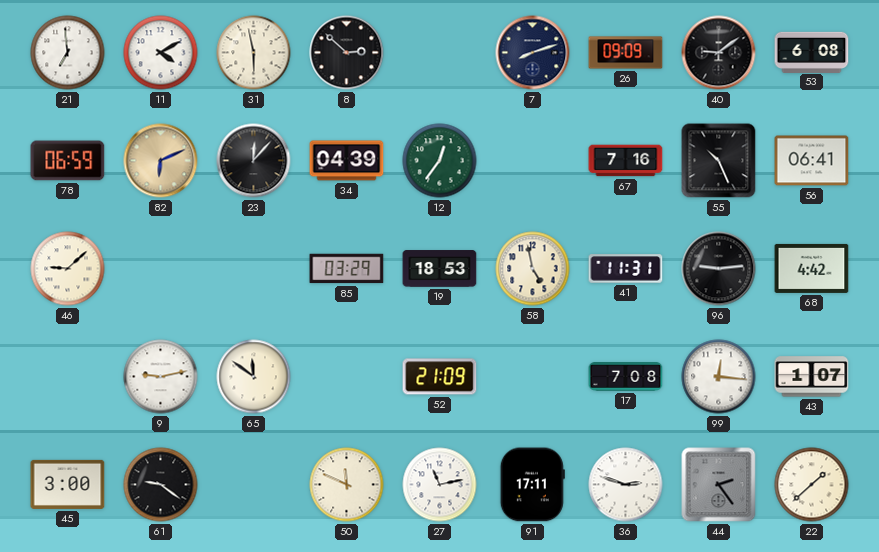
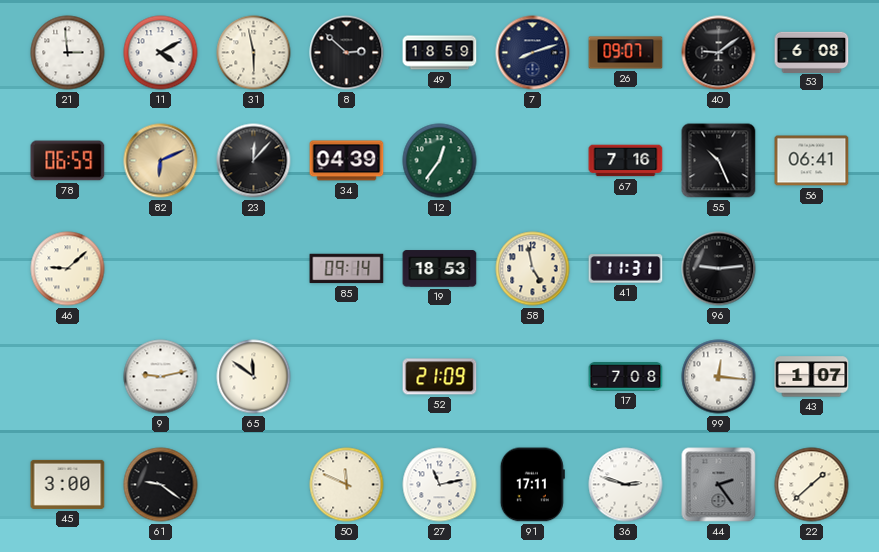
21: 6:59 -> 2:59
49: none -> 18:59
26: 09:09 -> 09:07
85: 03:29 -> 09:14
68: 4:42 -> none
